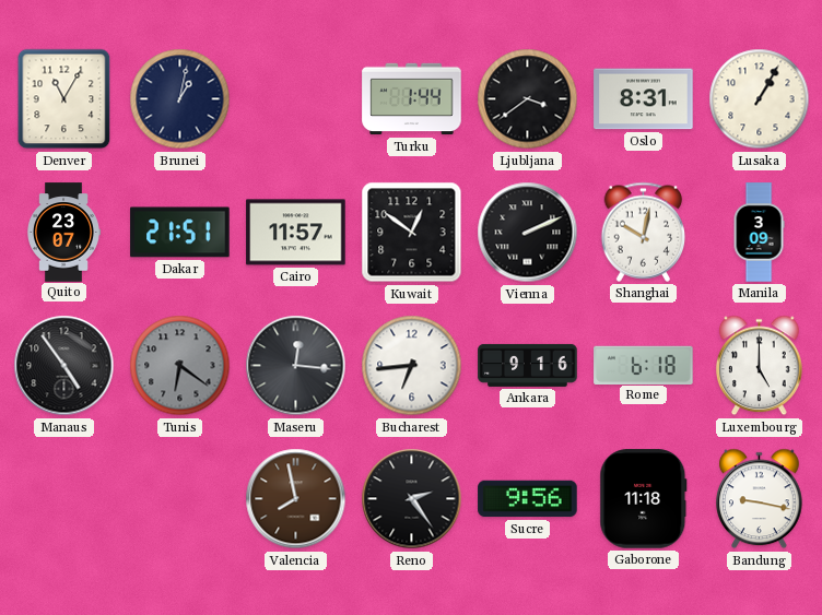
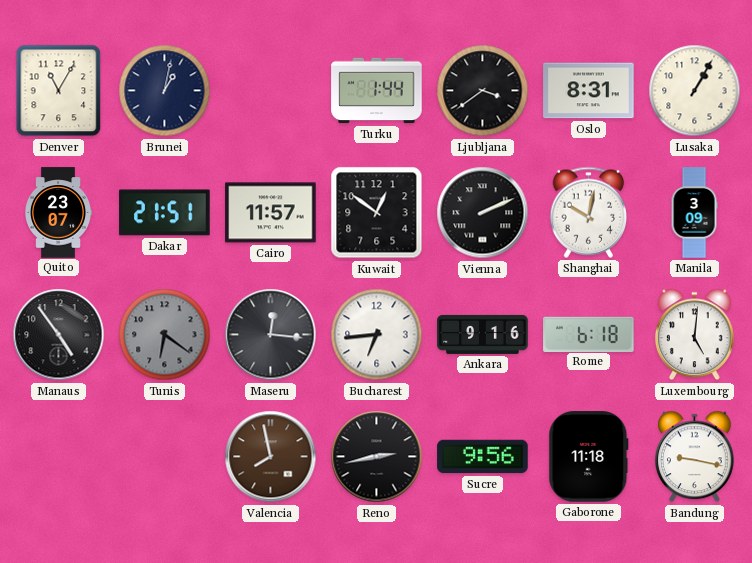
Luxembourg: 5:00 -> 5:01
Reno: 2:24 -> 2:43
